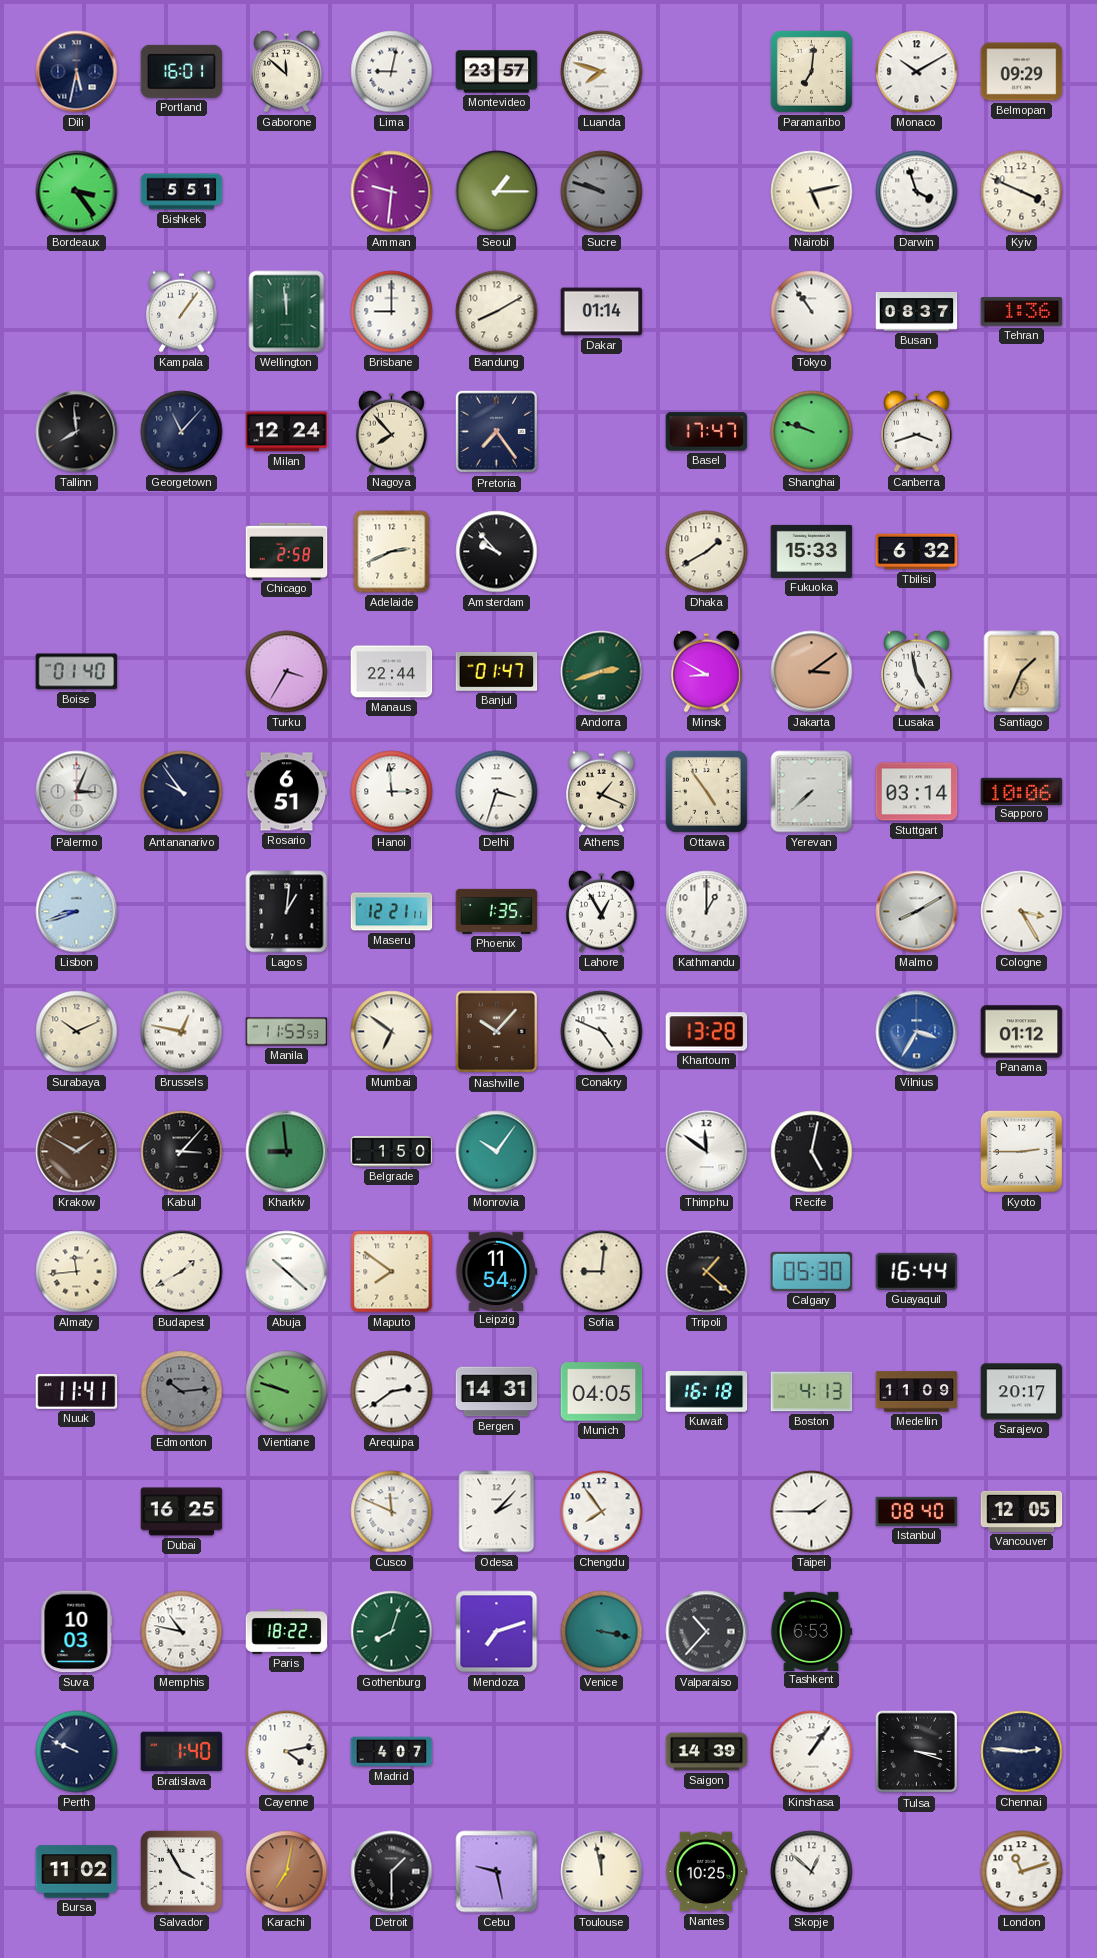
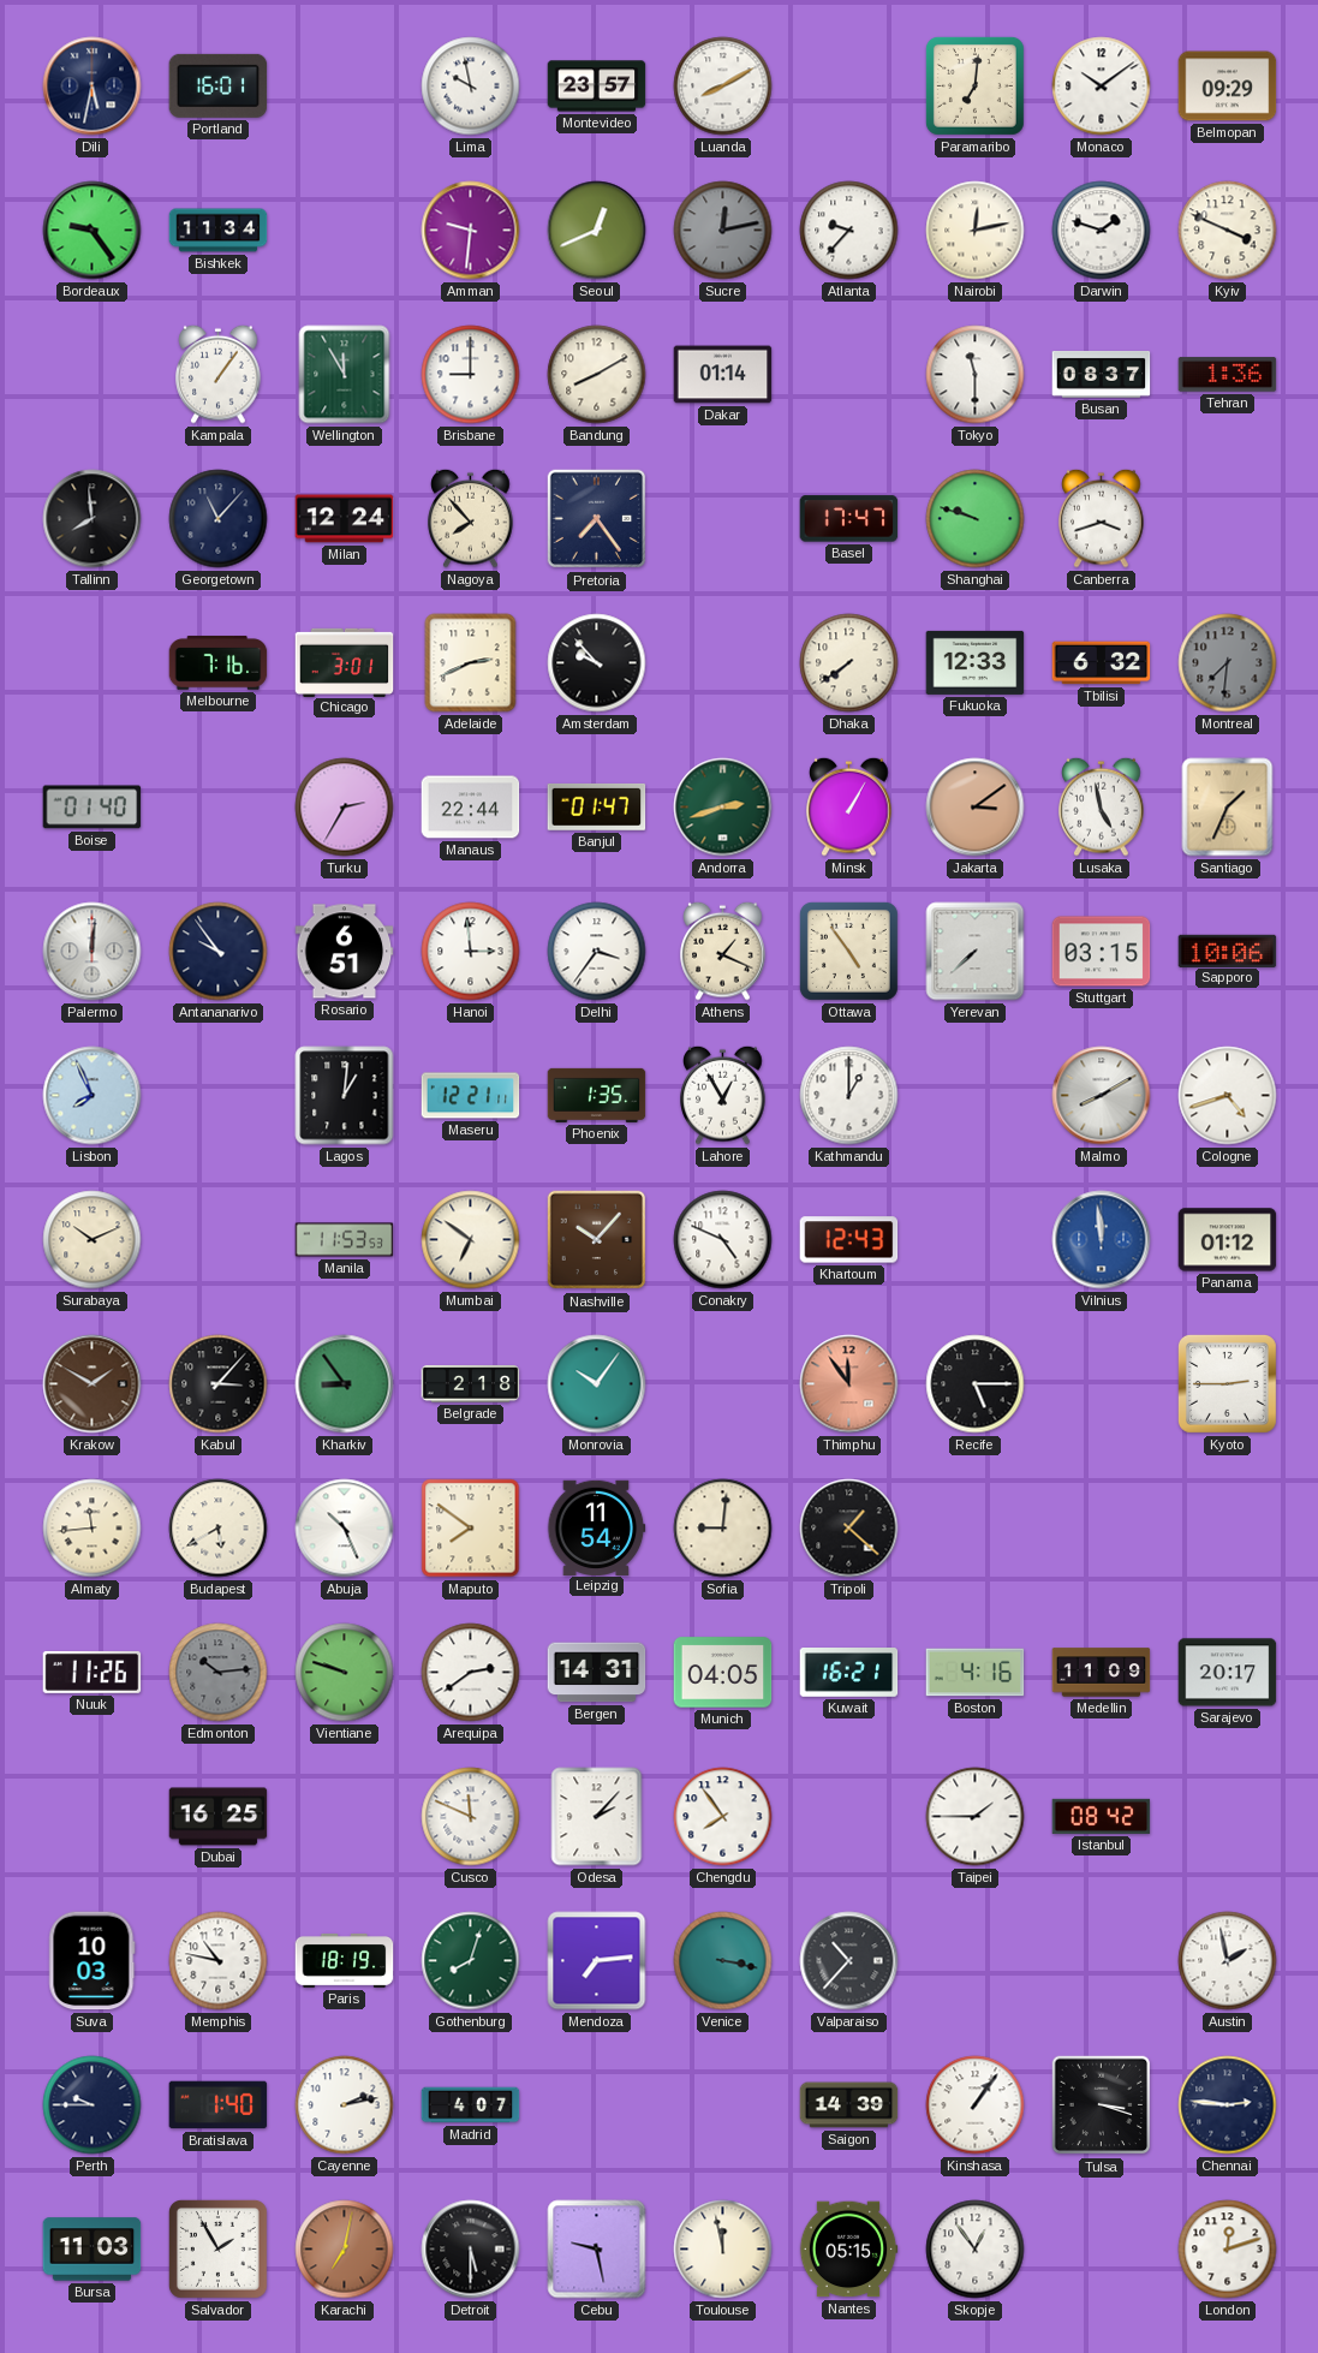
Gaborone: 11:52 -> none
Lima: 9:02 -> 9:58
Luanda: 7:48 -> 8:10
Monaco: 10:10 -> 10:09
Bordeaux: 3:24 -> 9:24
Bishkek: 5:51 -> 11:34
Seoul: 1:15 -> 12:41
Sucre: 9:48 -> 12:13
Atlanta: none -> 9:37
Nairobi: 5:13 -> 12:13
Darwin: 3:57 -> 1:48
Wellington: 11:59 -> 11:55
Tokyo: 10:54 -> 11:30
Melbourne: none -> 7:16
Chicago: 2:58 -> 3:01
Dhaka: 1:40 -> 7:39
Fukuoka: 15:33 -> 12:33
Montreal: none -> 7:31
Turku: 3:35 -> 2:35
Minsk: 8:50 -> 1:05
Palermo: 3:04 -> 12:01
Delhi: 3:33 -> 3:36
Stuttgart: 03:14 -> 03:15
Lisbon: 8:42 -> 7:56
Cologne: 3:25 -> 4:42
Brussels: 12:47 -> none
Khartoum: 13:28 -> 12:43
Vilnius: 3:35 -> 11:59
Kharkiv: 8:59 -> 8:54
Belgrade: 1:50 -> 2:18
Thimphu: 11:51 -> 11:54
Thimphu dial: white -> salmon
Recife: 5:02 -> 5:15
Budapest: 1:40 -> 5:40
Abuja: 10:22 -> 10:26
Calgary: 05:30 -> none
Guayaquil: 16:44 -> none
Nuuk: 11:41 -> 11:26
Kuwait: 16:18 -> 16:21
Boston: 4:13 -> 4:16
Istanbul: 08:40 -> 08:42
Vancouver: 12:05 -> none
Paris: 18:22 -> 18:19
Mendoza: 7:12 -> 7:14
Tashkent: 6:53 -> none
Austin: none -> 1:58
Perth: 9:49 -> 9:45
Cayenne: 4:13 -> 2:13
Bursa: 11:02 -> 11:03
Salvador: 3:55 -> 1:55
Detroit: 1:30 -> 5:30
Nantes: 10:25 -> 05:15
Skopje: 12:52 -> 12:54
London: 11:12 -> 12:12
